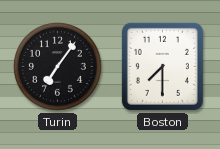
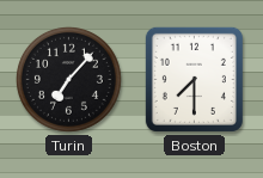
Turin: 7:06 -> 7:07
